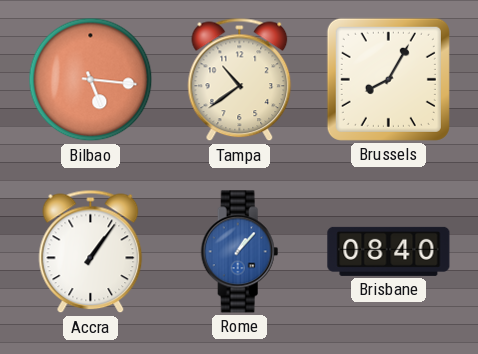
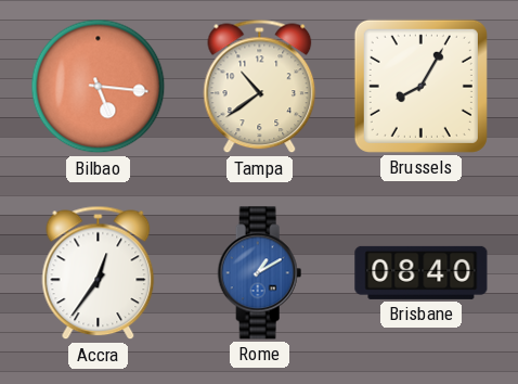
Accra: 1:06 -> 12:36
Rome: 1:07 -> 1:10
